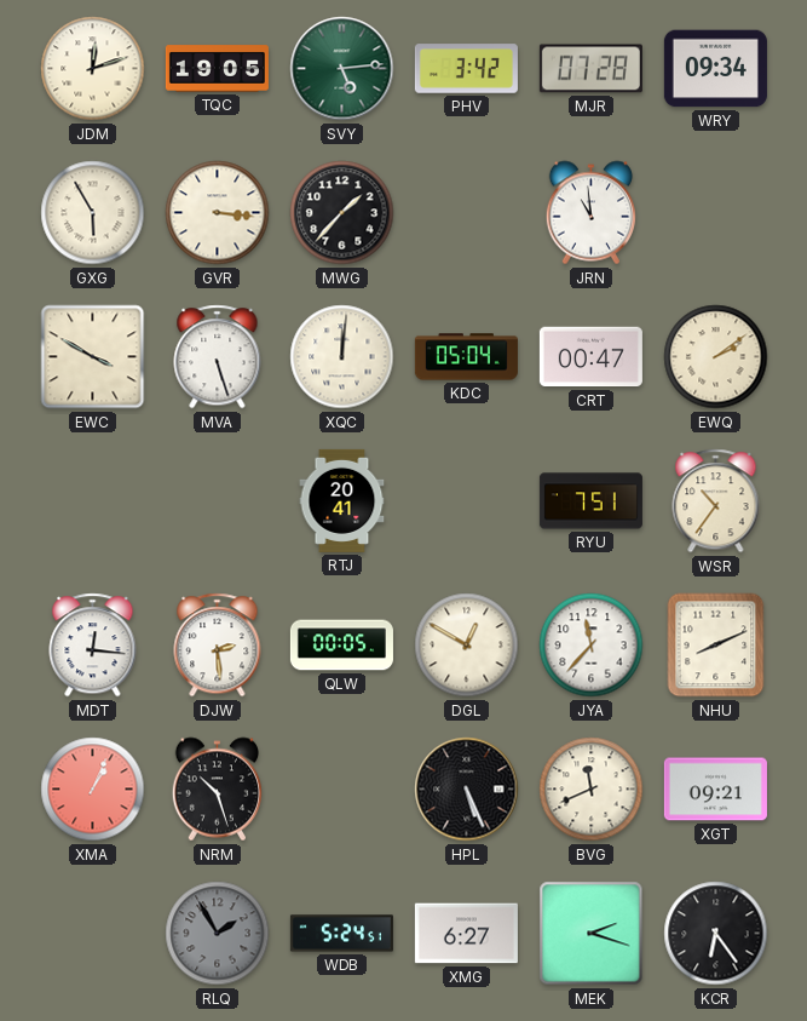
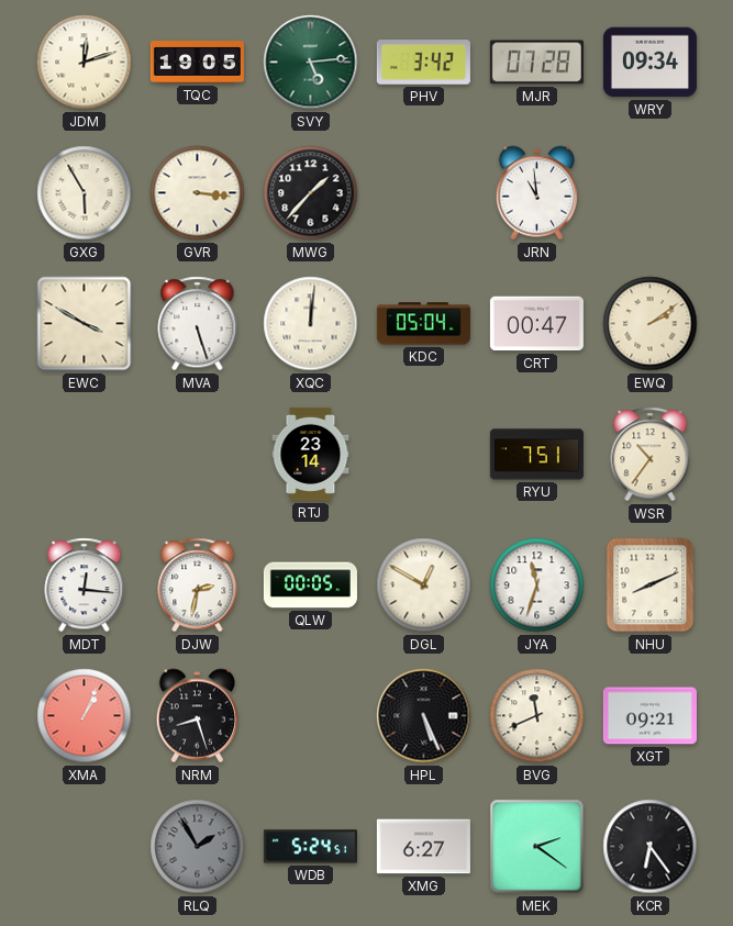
RTJ: 20:41 -> 23:14
DJW: 2:29 -> 2:32
JYA: 11:37 -> 11:33
NRM: 10:27 -> 8:27
MEK: 2:18 -> 2:21
